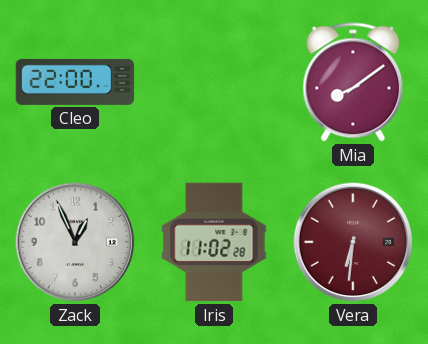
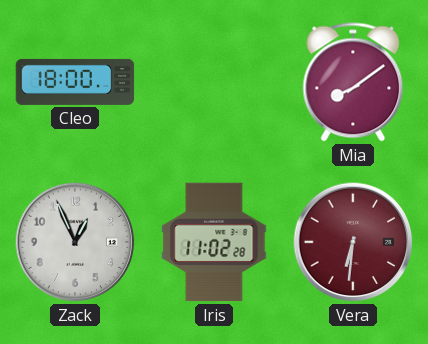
Cleo: 22:00 -> 18:00
